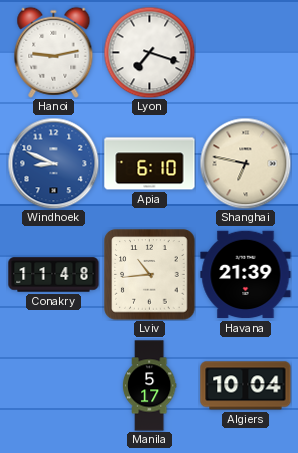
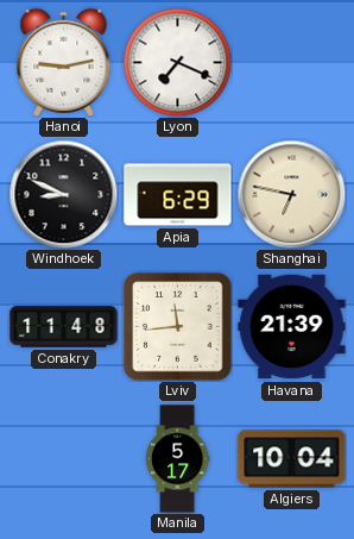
Lyon: 7:18 -> 7:19
Windhoek dial: blue -> black
Apia: 6:10 -> 6:29
Lviv: 10:44 -> 11:44
